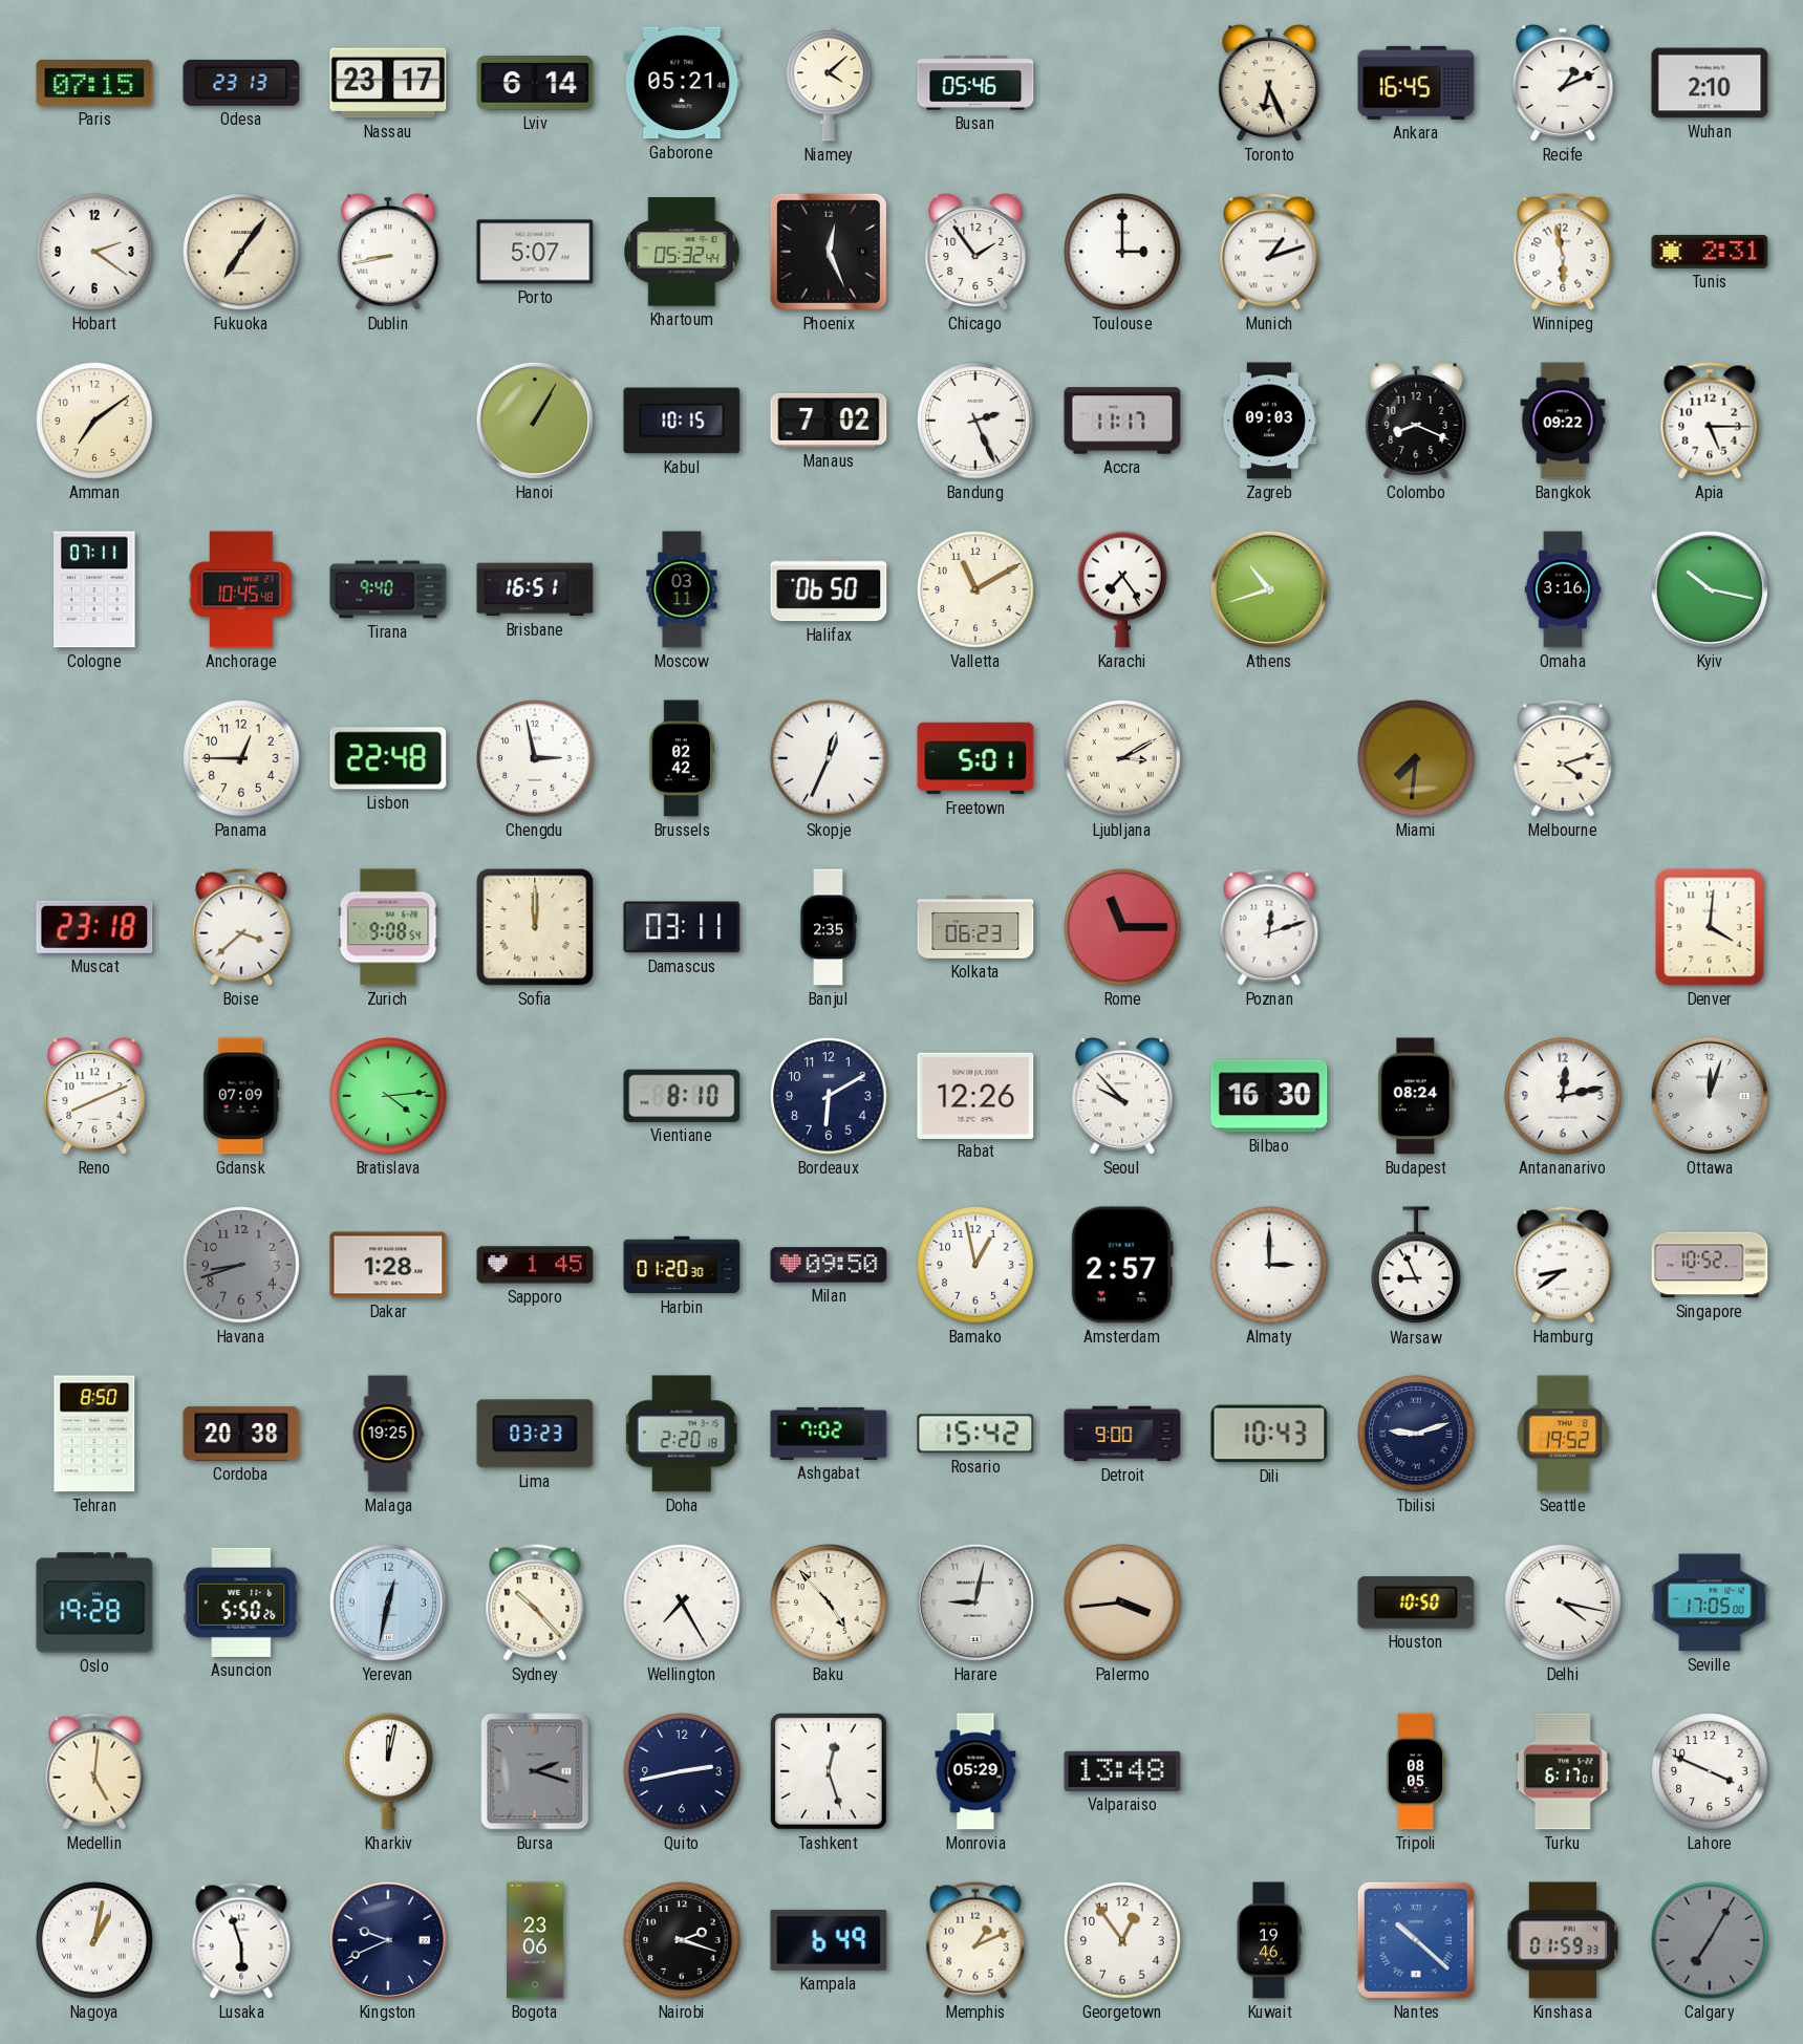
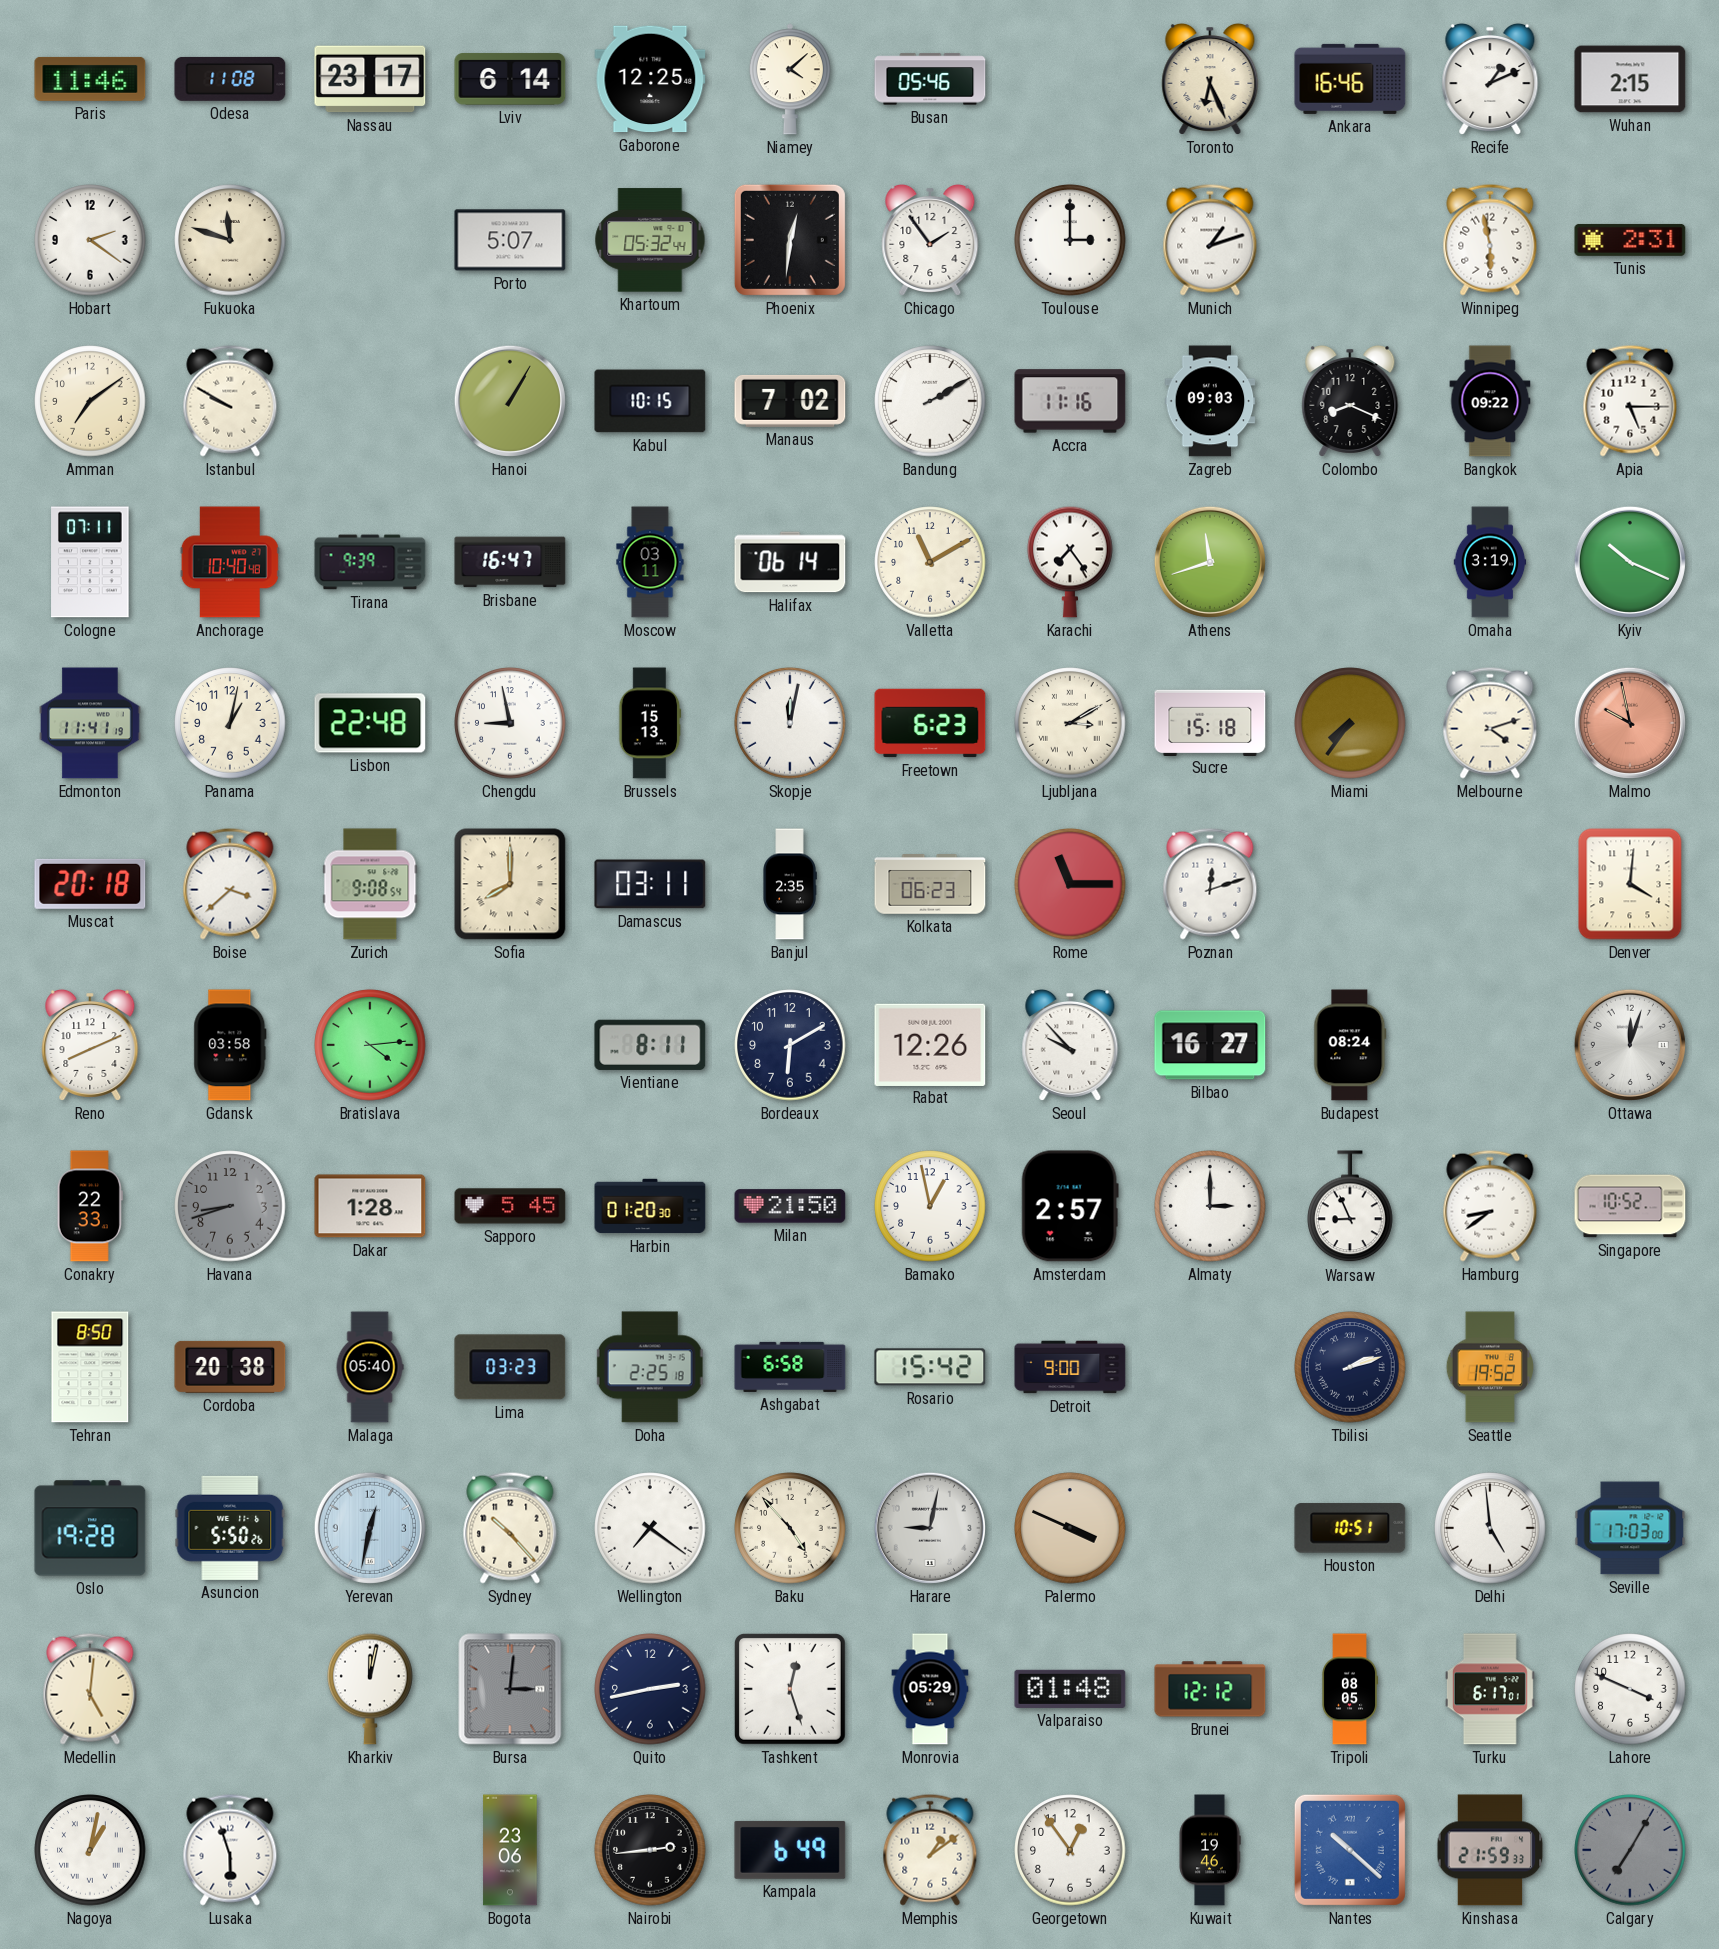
Paris: 07:15 -> 11:46
Odesa: 23:13 -> 11:08
Gaborone: 05:21 -> 12:25
Ankara: 16:45 -> 16:46
Wuhan: 2:10 -> 2:15
Fukuoka: 7:06 -> 11:48
Dublin: 8:43 -> none
Phoenix: 12:26 -> 12:31
Istanbul: none -> 9:50
Bandung: 2:26 -> 2:10
Accra: 11:17 -> 11:16
Anchorage: 10:45 -> 10:40
Tirana: 9:40 -> 9:39
Brisbane: 16:51 -> 16:47
Halifax: 06:50 -> 06:14
Athens: 10:42 -> 11:42
Omaha: 3:16 -> 3:19
Kyiv: 10:17 -> 10:19
Edmonton: none -> 11:41
Panama: 12:45 -> 1:02
Chengdu: 2:58 -> 8:58
Brussels: 02:42 -> 15:13
Skopje: 12:34 -> 12:02
Freetown: 5:01 -> 6:23
Sucre: none -> 15:18
Miami: 7:31 -> 7:36
Malmo: none -> 9:58
Muscat: 23:18 -> 20:18
Sofia: 12:00 -> 8:00
Gdansk: 07:09 -> 03:58
Vientiane: 8:10 -> 8:11
Bilbao: 16:30 -> 16:27
Antananarivo: 12:13 -> none
Conakry: none -> 22:33
Sapporo: 1:45 -> 5:45
Milan: 09:50 -> 21:50
Malaga: 19:25 -> 05:40
Doha: 2:20 -> 2:25
Ashgabat: 7:02 -> 6:58
Dili: 10:43 -> none
Tbilisi: 9:12 -> 2:12
Wellington: 7:25 -> 7:21
Palermo: 3:44 -> 3:49
Houston: 10:50 -> 10:51
Delhi: 4:17 -> 4:59
Seville: 17:05 -> 17:03
Bursa: 2:18 -> 3:01
Valparaiso: 13:48 -> 01:48
Brunei: none -> 12:12
Kingston: 9:41 -> none
Nairobi: 2:18 -> 2:44
Memphis: 1:11 -> 1:09
Kinshasa: 01:59 -> 21:59
